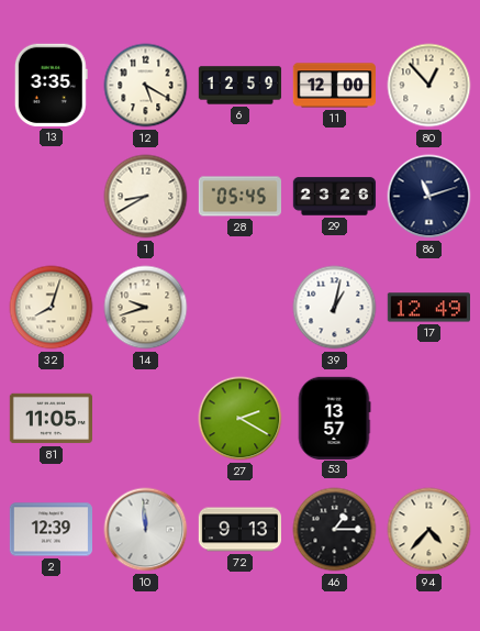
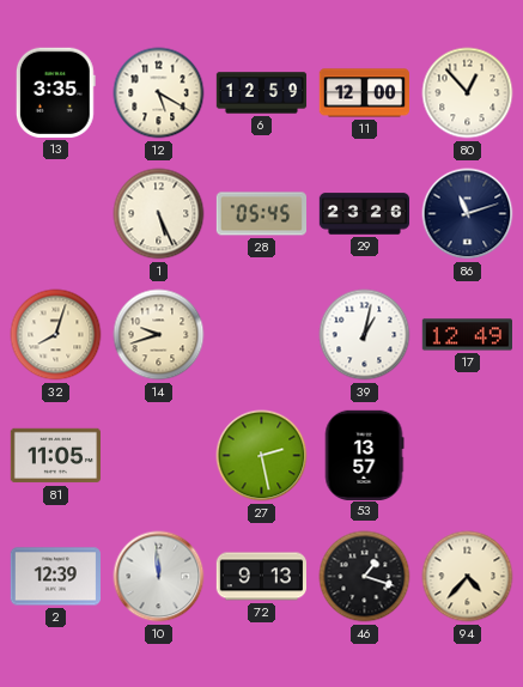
1: 8:40 -> 5:26
27: 2:20 -> 2:28
46: 1:15 -> 1:18
